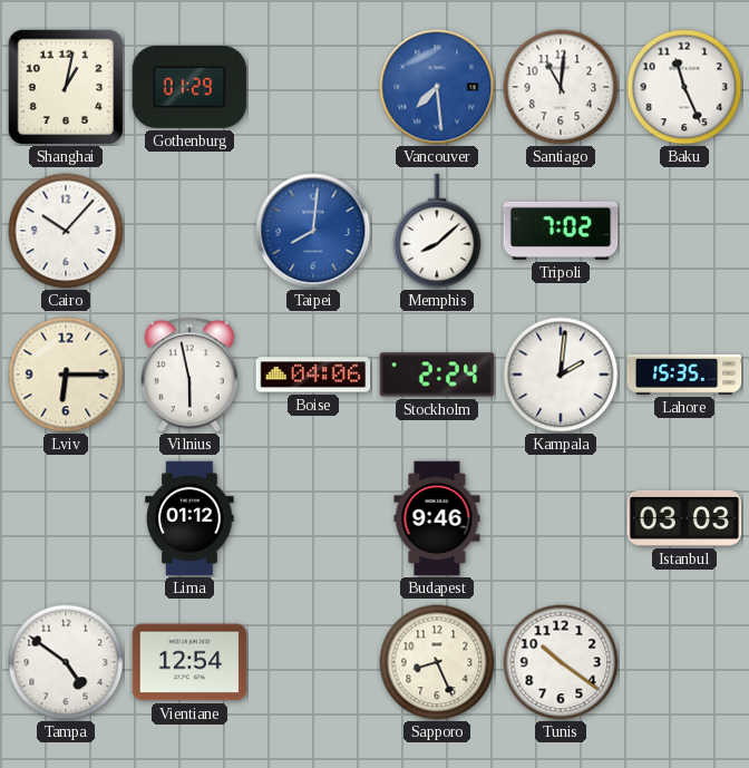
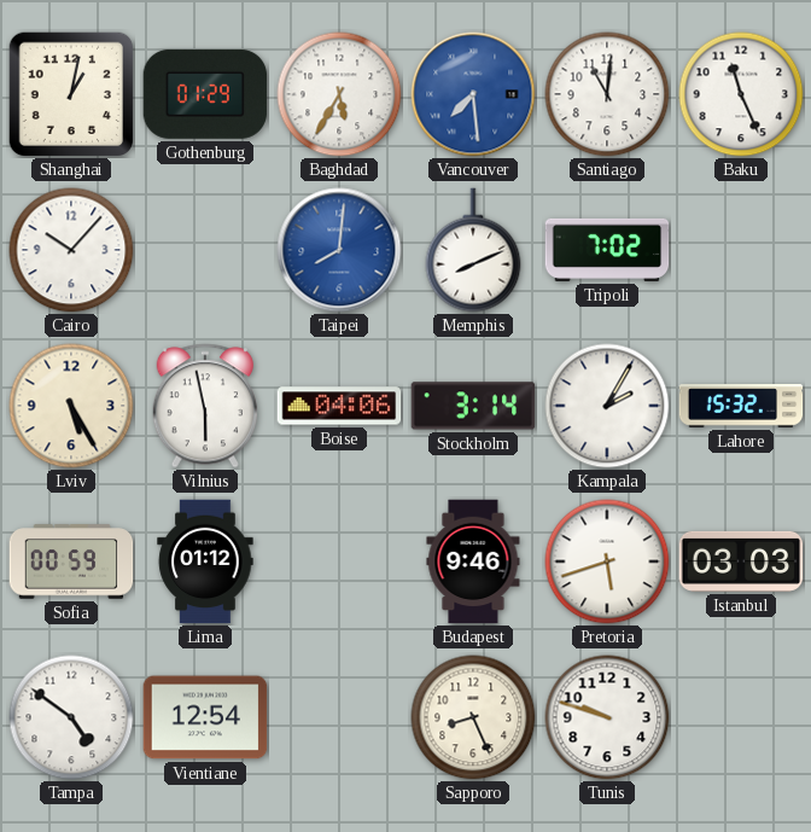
Baghdad: none -> 5:35
Memphis: 8:08 -> 8:11
Lviv: 6:15 -> 5:25
Stockholm: 2:24 -> 3:14
Kampala: 2:01 -> 2:05
Lahore: 15:35 -> 15:32
Sofia: none -> 00:59
Pretoria: none -> 5:42
Tunis: 10:21 -> 9:48
